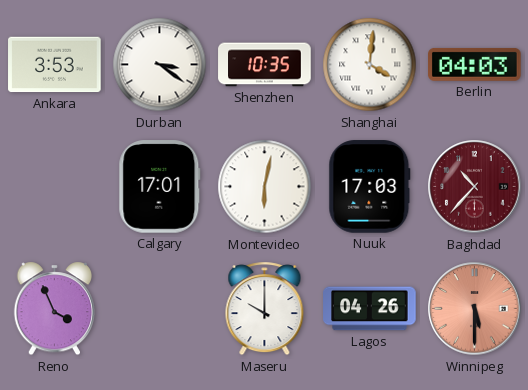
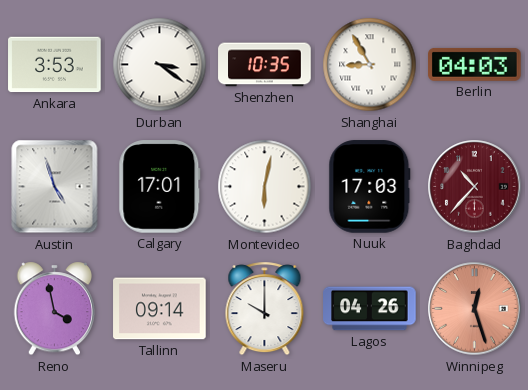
Shanghai: 4:01 -> 8:55
Austin: none -> 4:57
Reno: 3:56 -> 3:58
Tallinn: none -> 09:14
Winnipeg: 5:30 -> 12:27
